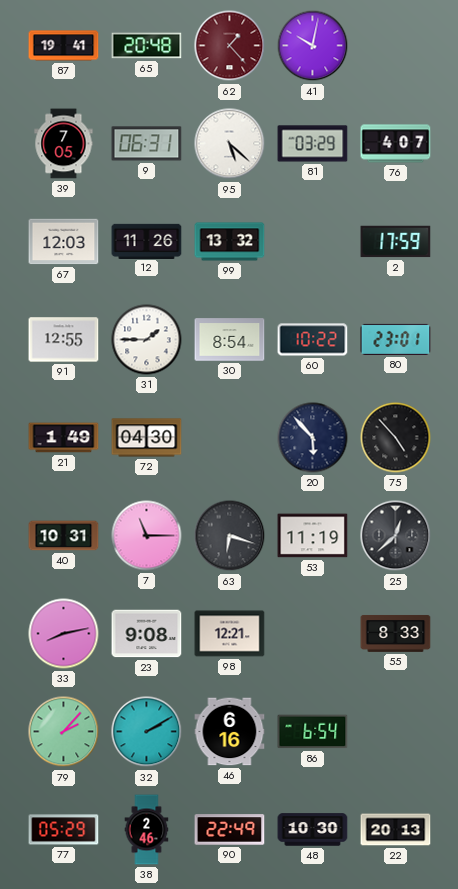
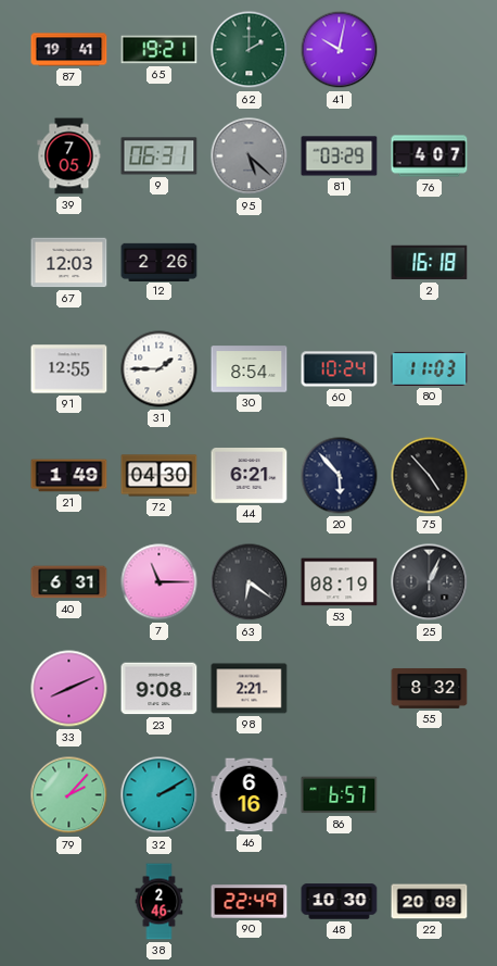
65: 20:48 -> 19:21
62: 1:23 -> 2:00
62 dial: burgundy -> green
95 dial: white -> grey
12: 11:26 -> 2:26
99: 13:32 -> none
2: 17:59 -> 16:18
60: 10:22 -> 10:24
80: 23:01 -> 11:03
44: none -> 6:21
40: 10:31 -> 6:31
63: 6:18 -> 6:21
53: 11:19 -> 08:19
25: 12:38 -> 1:04
33: 8:13 -> 8:11
98: 12:21 -> 2:21
55: 8:33 -> 8:32
86: 6:54 -> 6:57
77: 05:29 -> none
22: 20:13 -> 20:09
